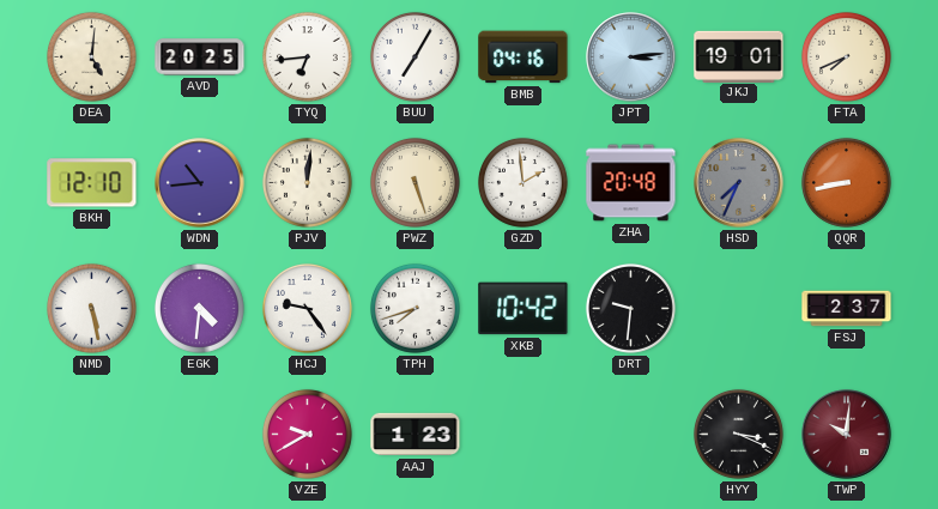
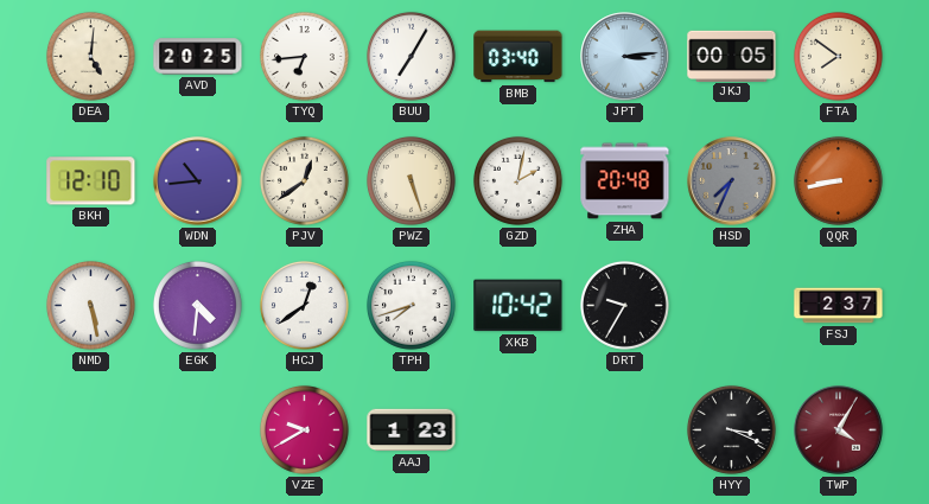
BMB: 04:16 -> 03:40
JKJ: 19:01 -> 00:05
FTA: 7:41 -> 7:51
PJV: 12:01 -> 12:39
GZD: 1:59 -> 2:02
HCJ: 9:24 -> 12:39
DRT: 9:31 -> 9:35
TWP: 10:01 -> 4:05
